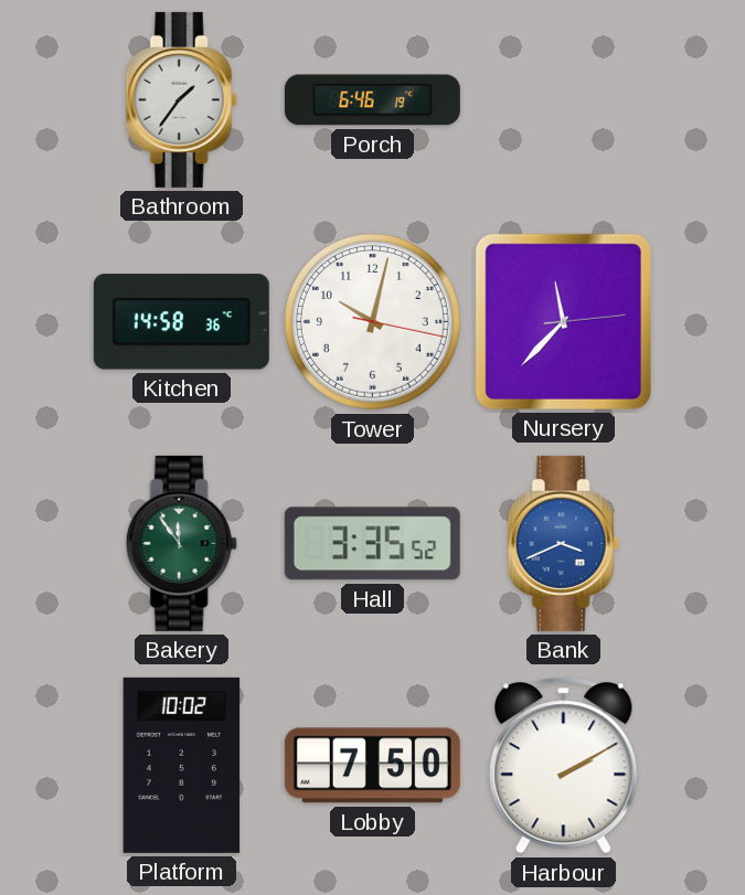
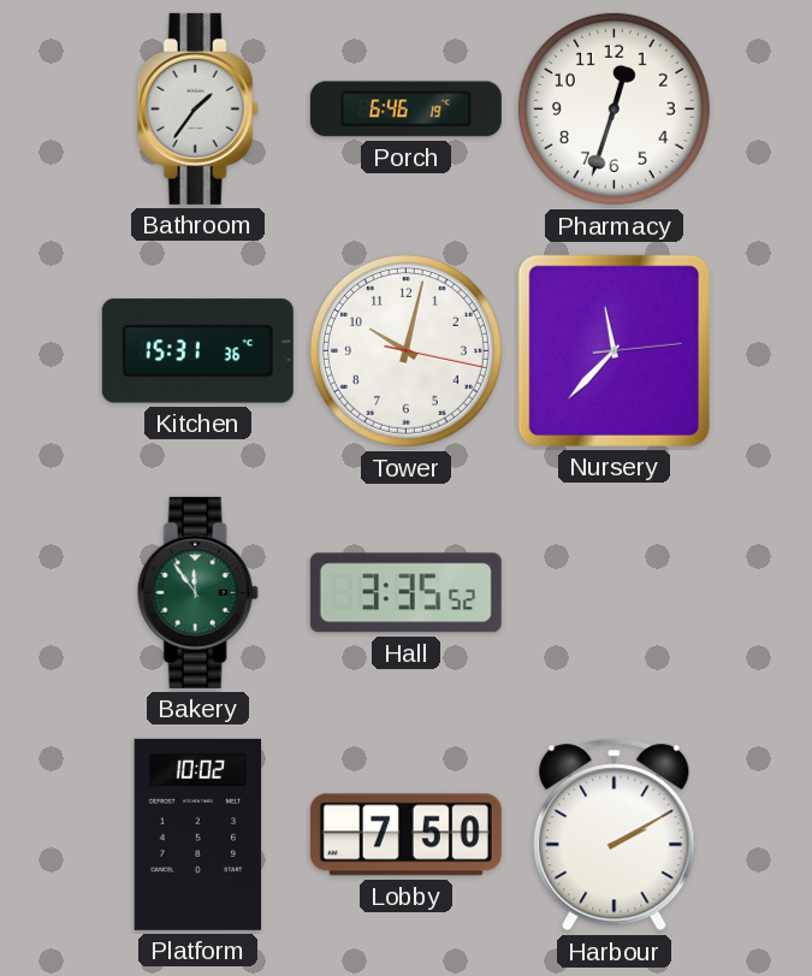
Pharmacy: none -> 12:33
Kitchen: 14:58 -> 15:31
Bank: 3:41 -> none
